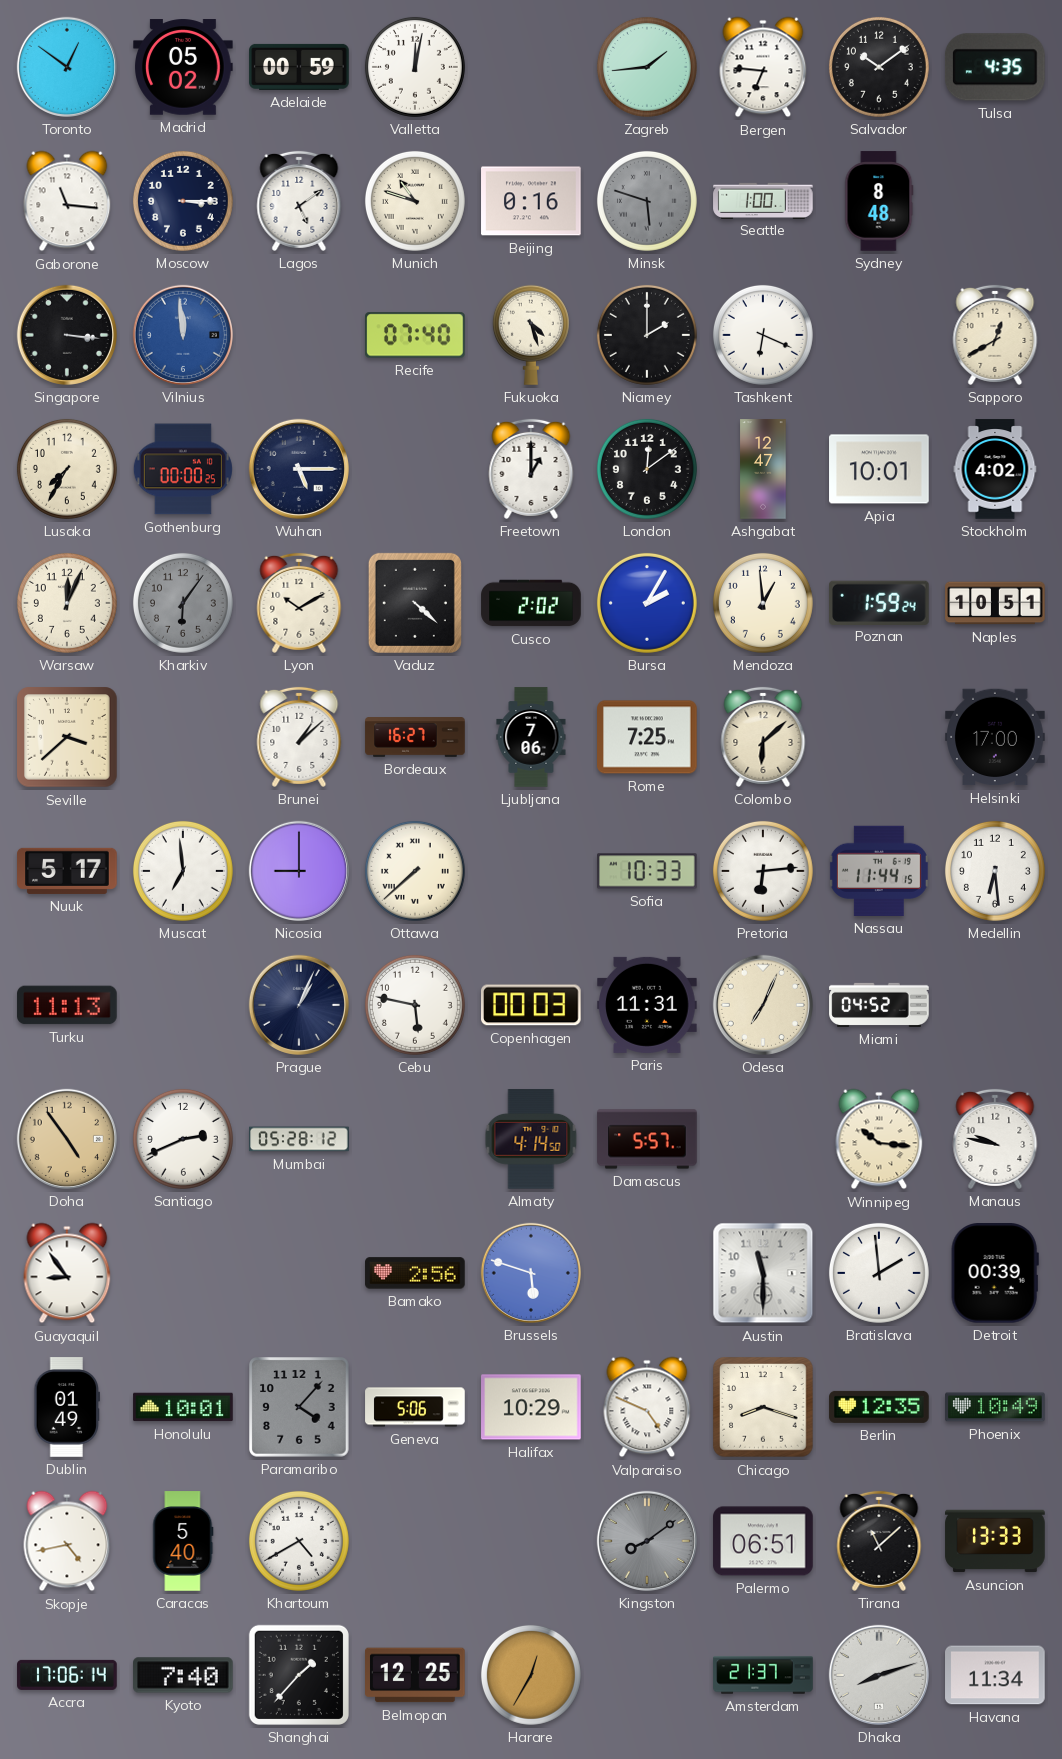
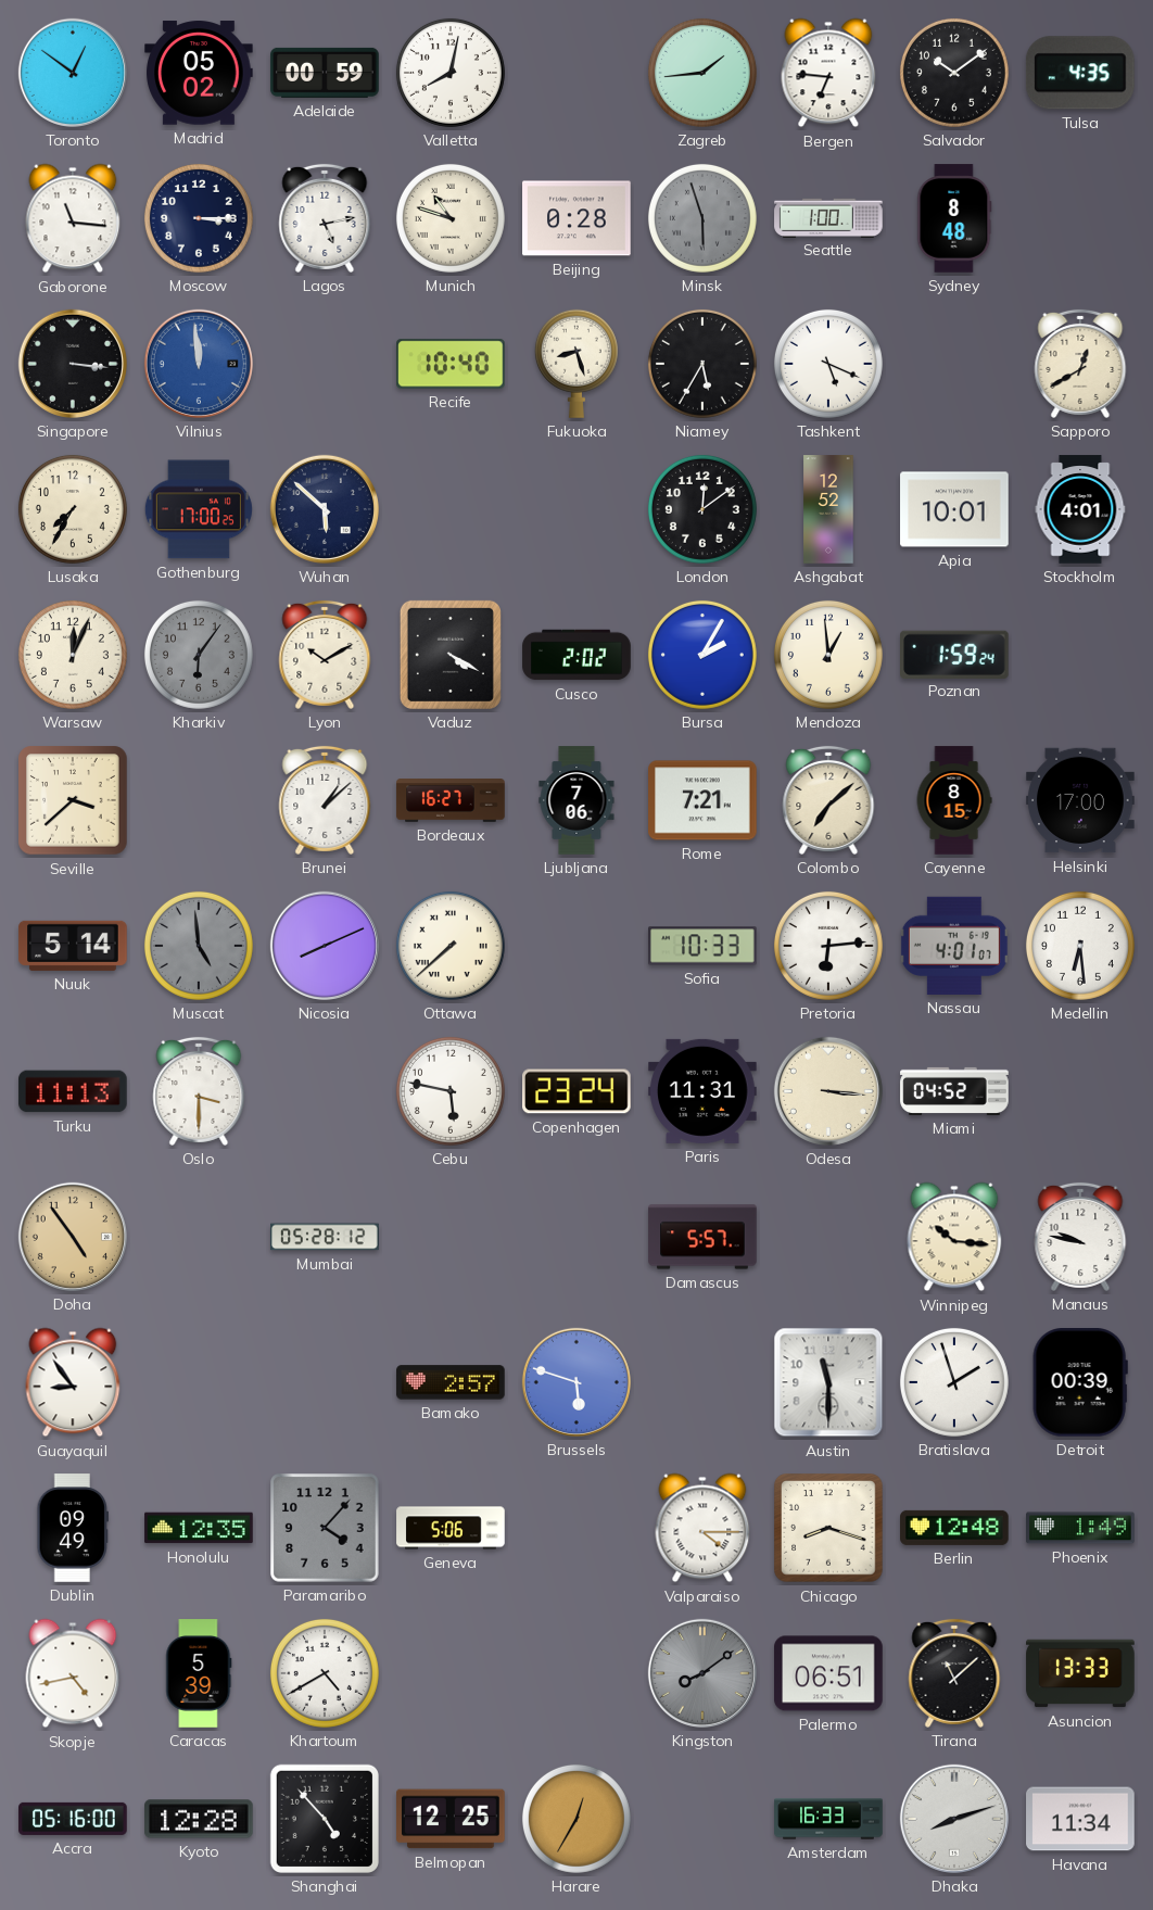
Valletta: 12:02 -> 8:02
Lagos: 5:09 -> 5:13
Beijing: 0:16 -> 0:28
Minsk: 5:48 -> 5:57
Recife: 07:40 -> 10:40
Fukuoka: 4:27 -> 8:27
Niamey: 2:00 -> 5:35
Tashkent: 6:19 -> 5:19
Gothenburg: 00:00 -> 17:00
Wuhan: 5:15 -> 5:52
Freetown: 1:00 -> none
Ashgabat: 12:47 -> 12:52
Stockholm: 4:02 -> 4:01
Vaduz: 4:22 -> 4:20
Naples: 10:51 -> none
Rome: 7:25 -> 7:21
Colombo: 6:08 -> 7:08
Cayenne: none -> 8:15
Nuuk: 5:17 -> 5:14
Muscat: 6:59 -> 4:59
Muscat dial: white -> grey
Nicosia: 9:00 -> 8:11
Nassau: 11:44 -> 4:01
Oslo: none -> 3:30
Prague: 1:04 -> none
Copenhagen: 00:03 -> 23:24
Odesa: 7:04 -> 3:16
Santiago: 2:41 -> none
Almaty: 4:14 -> none
Bamako: 2:56 -> 2:57
Bratislava: 1:59 -> 1:57
Dublin: 01:49 -> 09:49
Honolulu: 10:01 -> 12:35
Halifax: 10:29 -> none
Valparaiso: 4:49 -> 4:15
Berlin: 12:35 -> 12:48
Phoenix: 10:49 -> 1:49
Caracas: 5:40 -> 5:39
Accra: 17:06 -> 05:16
Kyoto: 7:40 -> 12:28
Shanghai: 1:37 -> 4:53
Amsterdam: 21:37 -> 16:33
